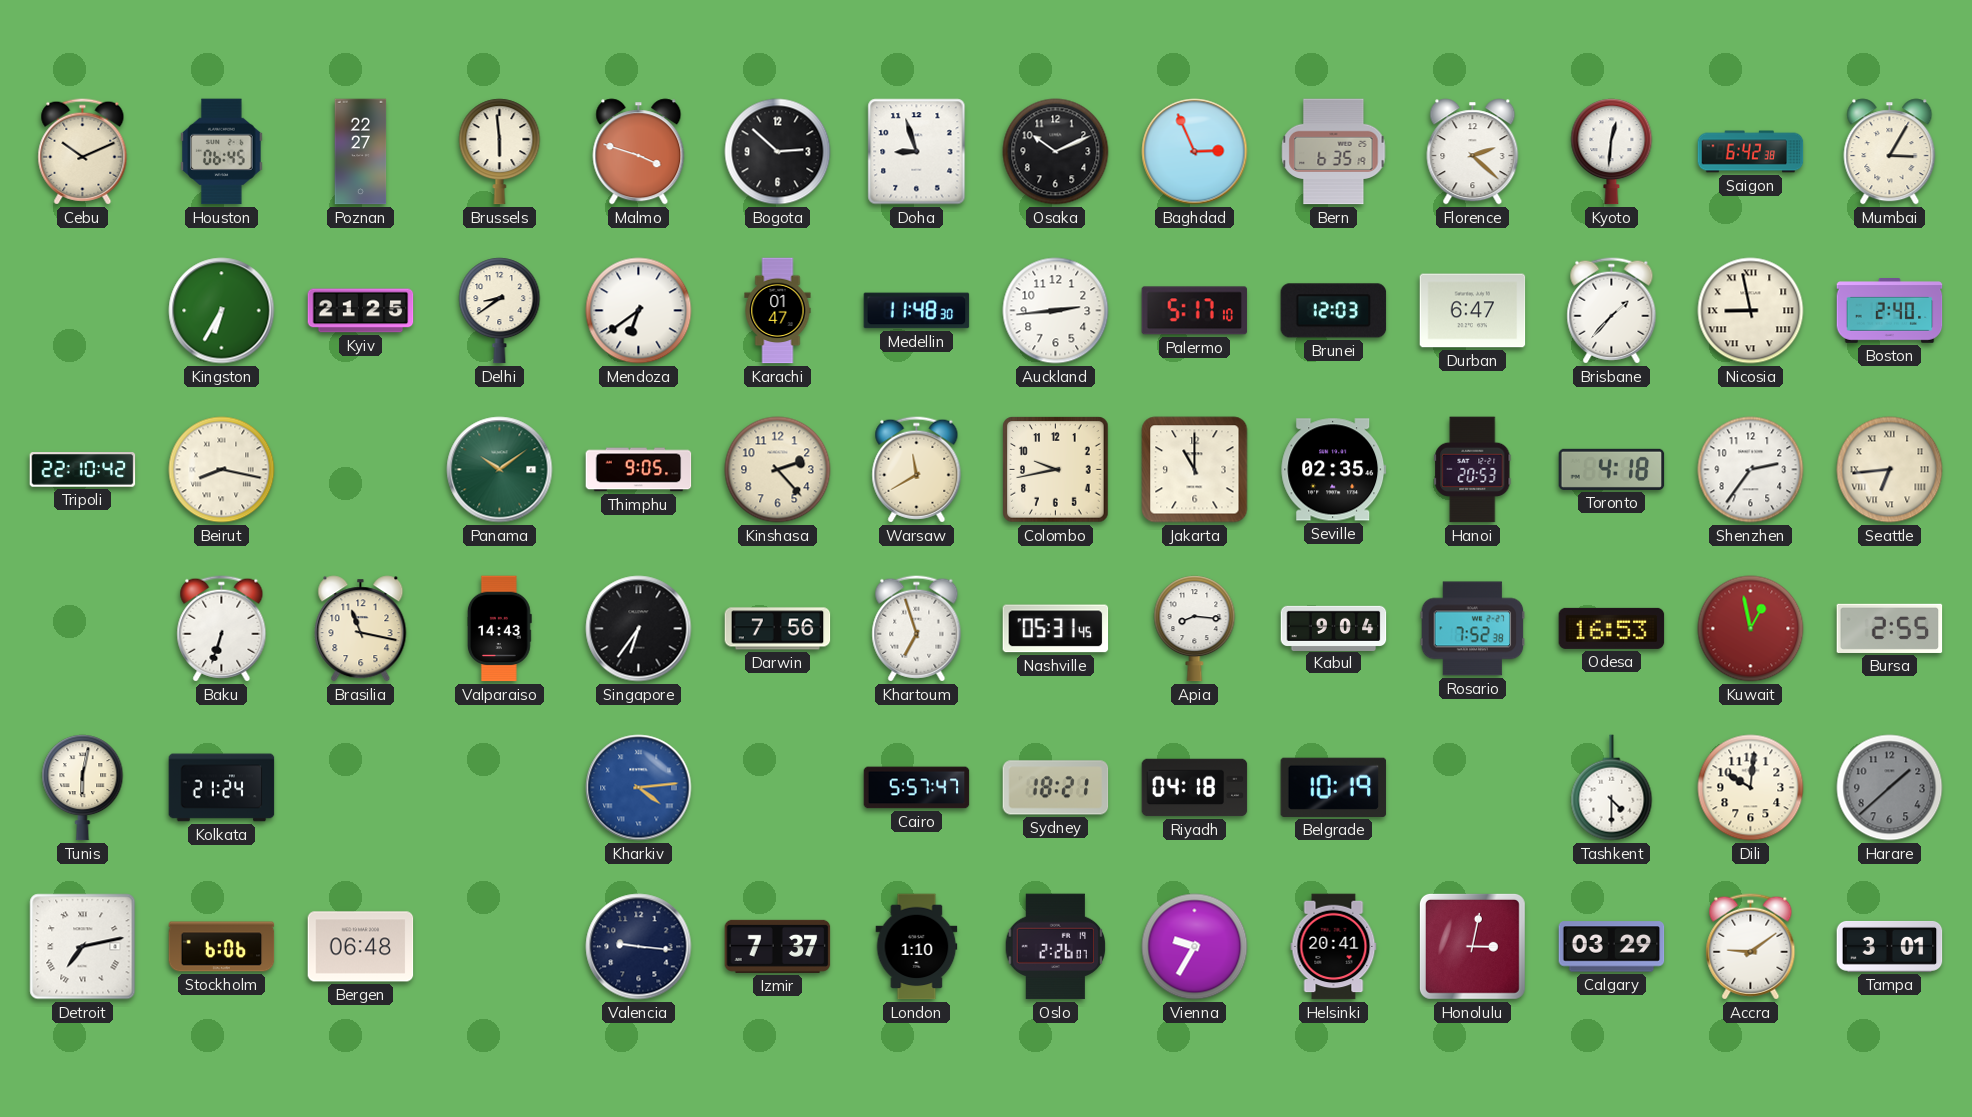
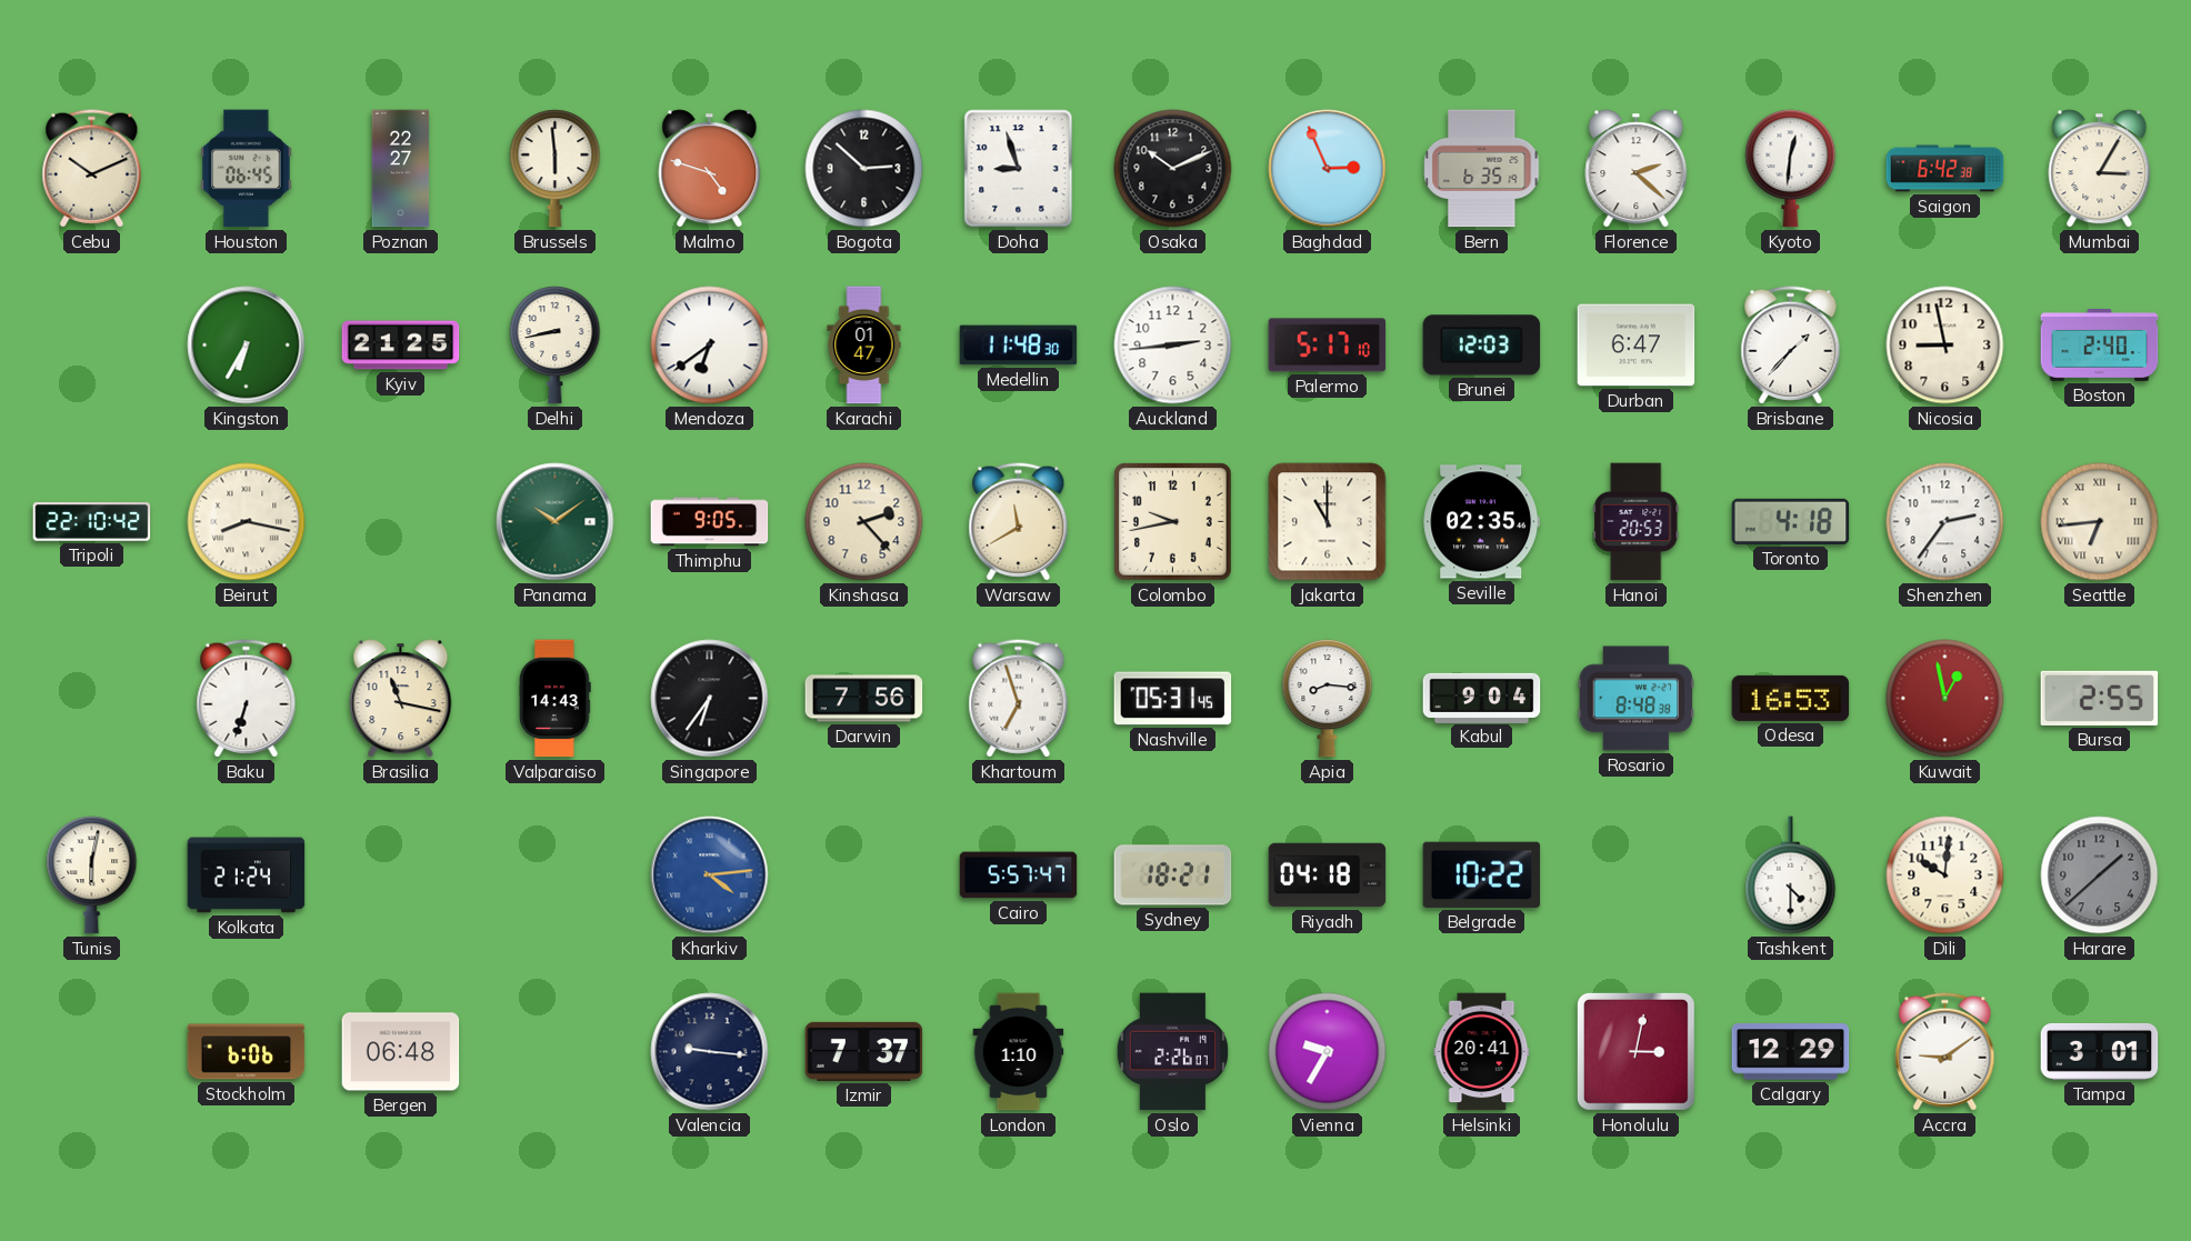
Malmo: 3:48 -> 4:48
Delhi: 8:39 -> 8:43
Nicosia numerals: Roman -> Arabic
Rosario: 7:52 -> 8:48
Belgrade: 10:19 -> 10:22
Detroit: 7:13 -> none
Calgary: 03:29 -> 12:29
